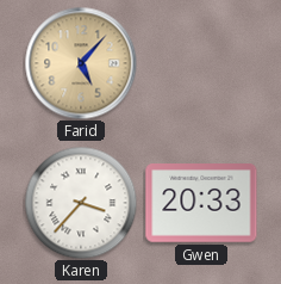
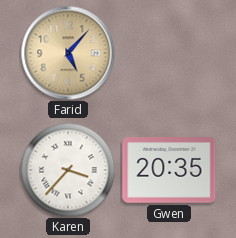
Gwen: 20:33 -> 20:35
